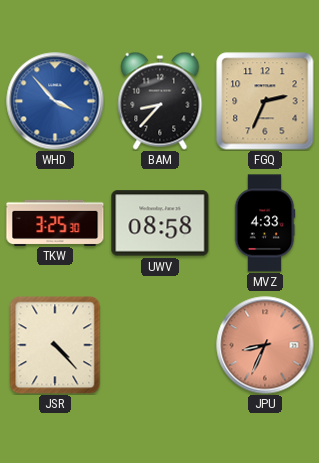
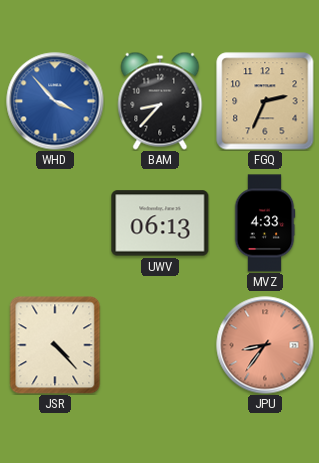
TKW: 3:25 -> none
UWV: 08:58 -> 06:13
JPU: 8:34 -> 8:36
